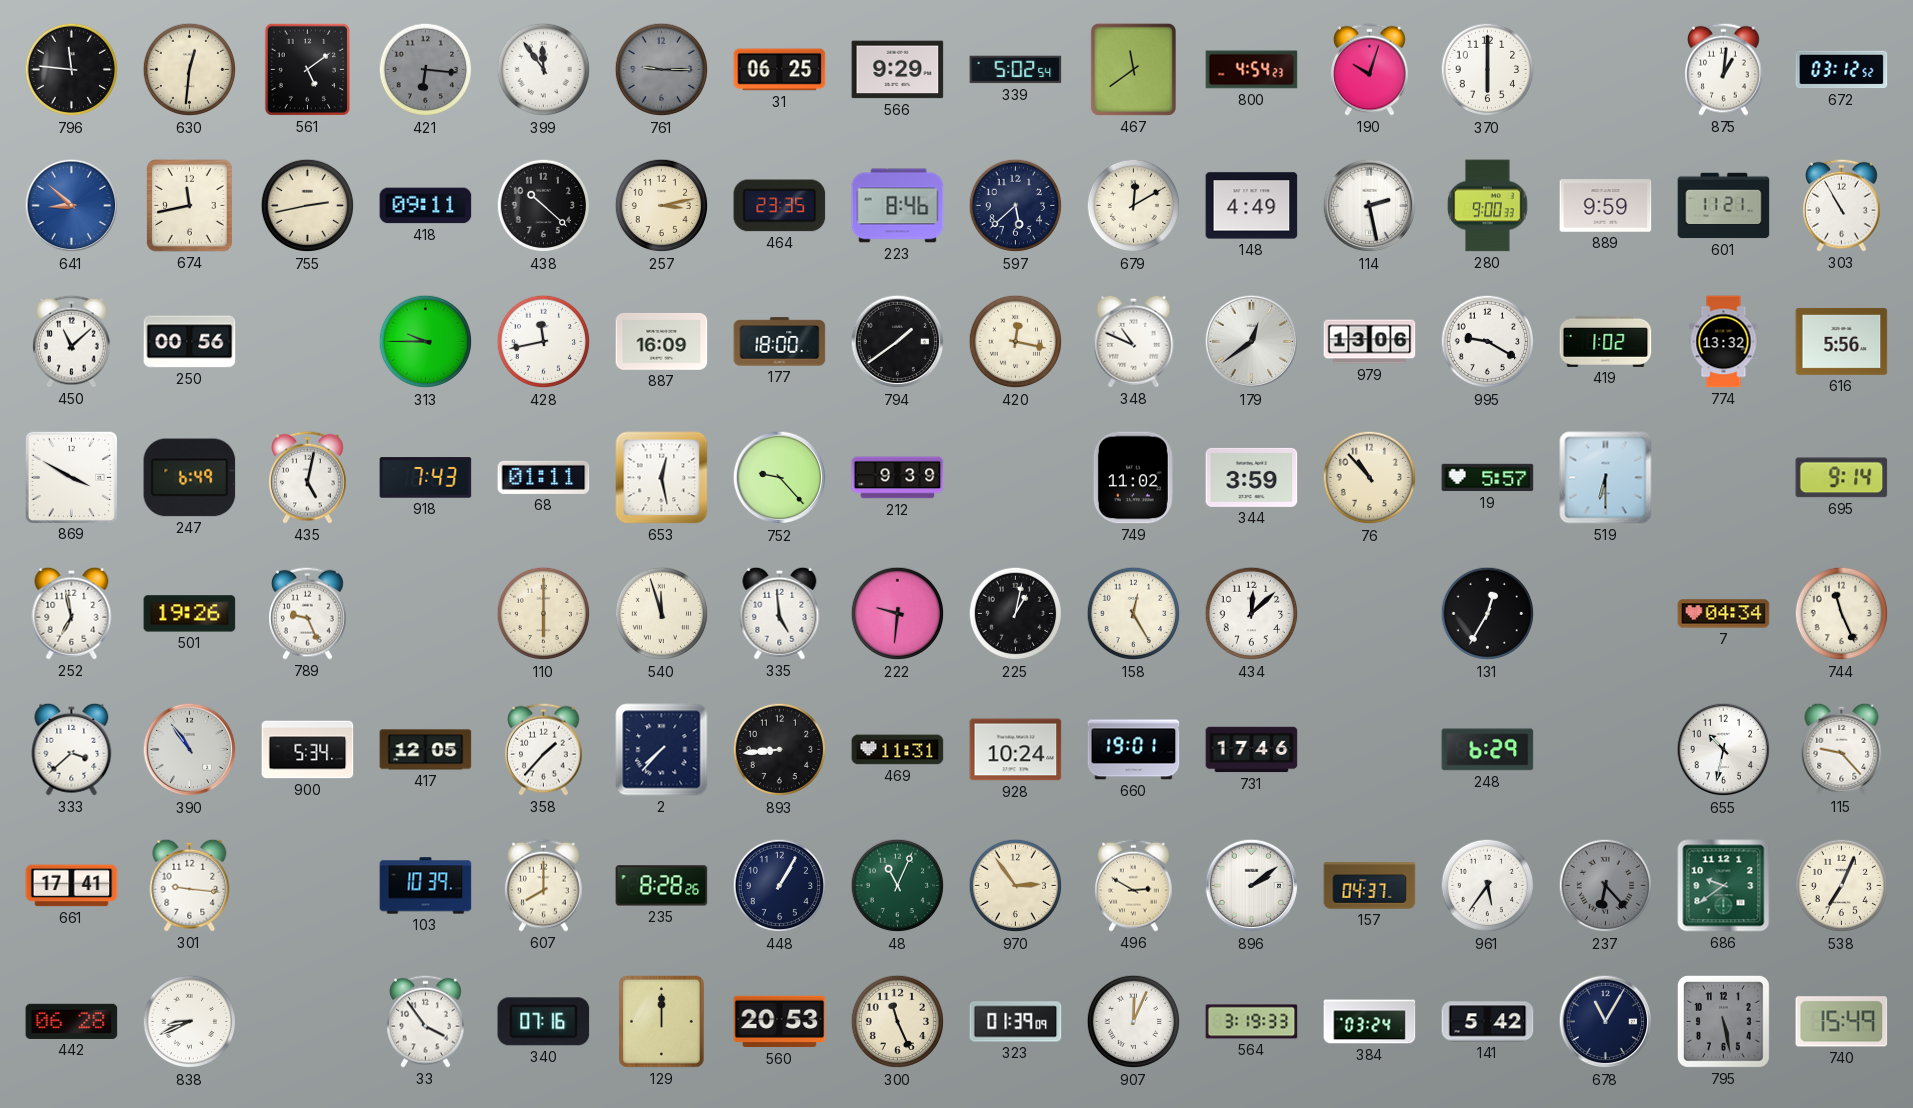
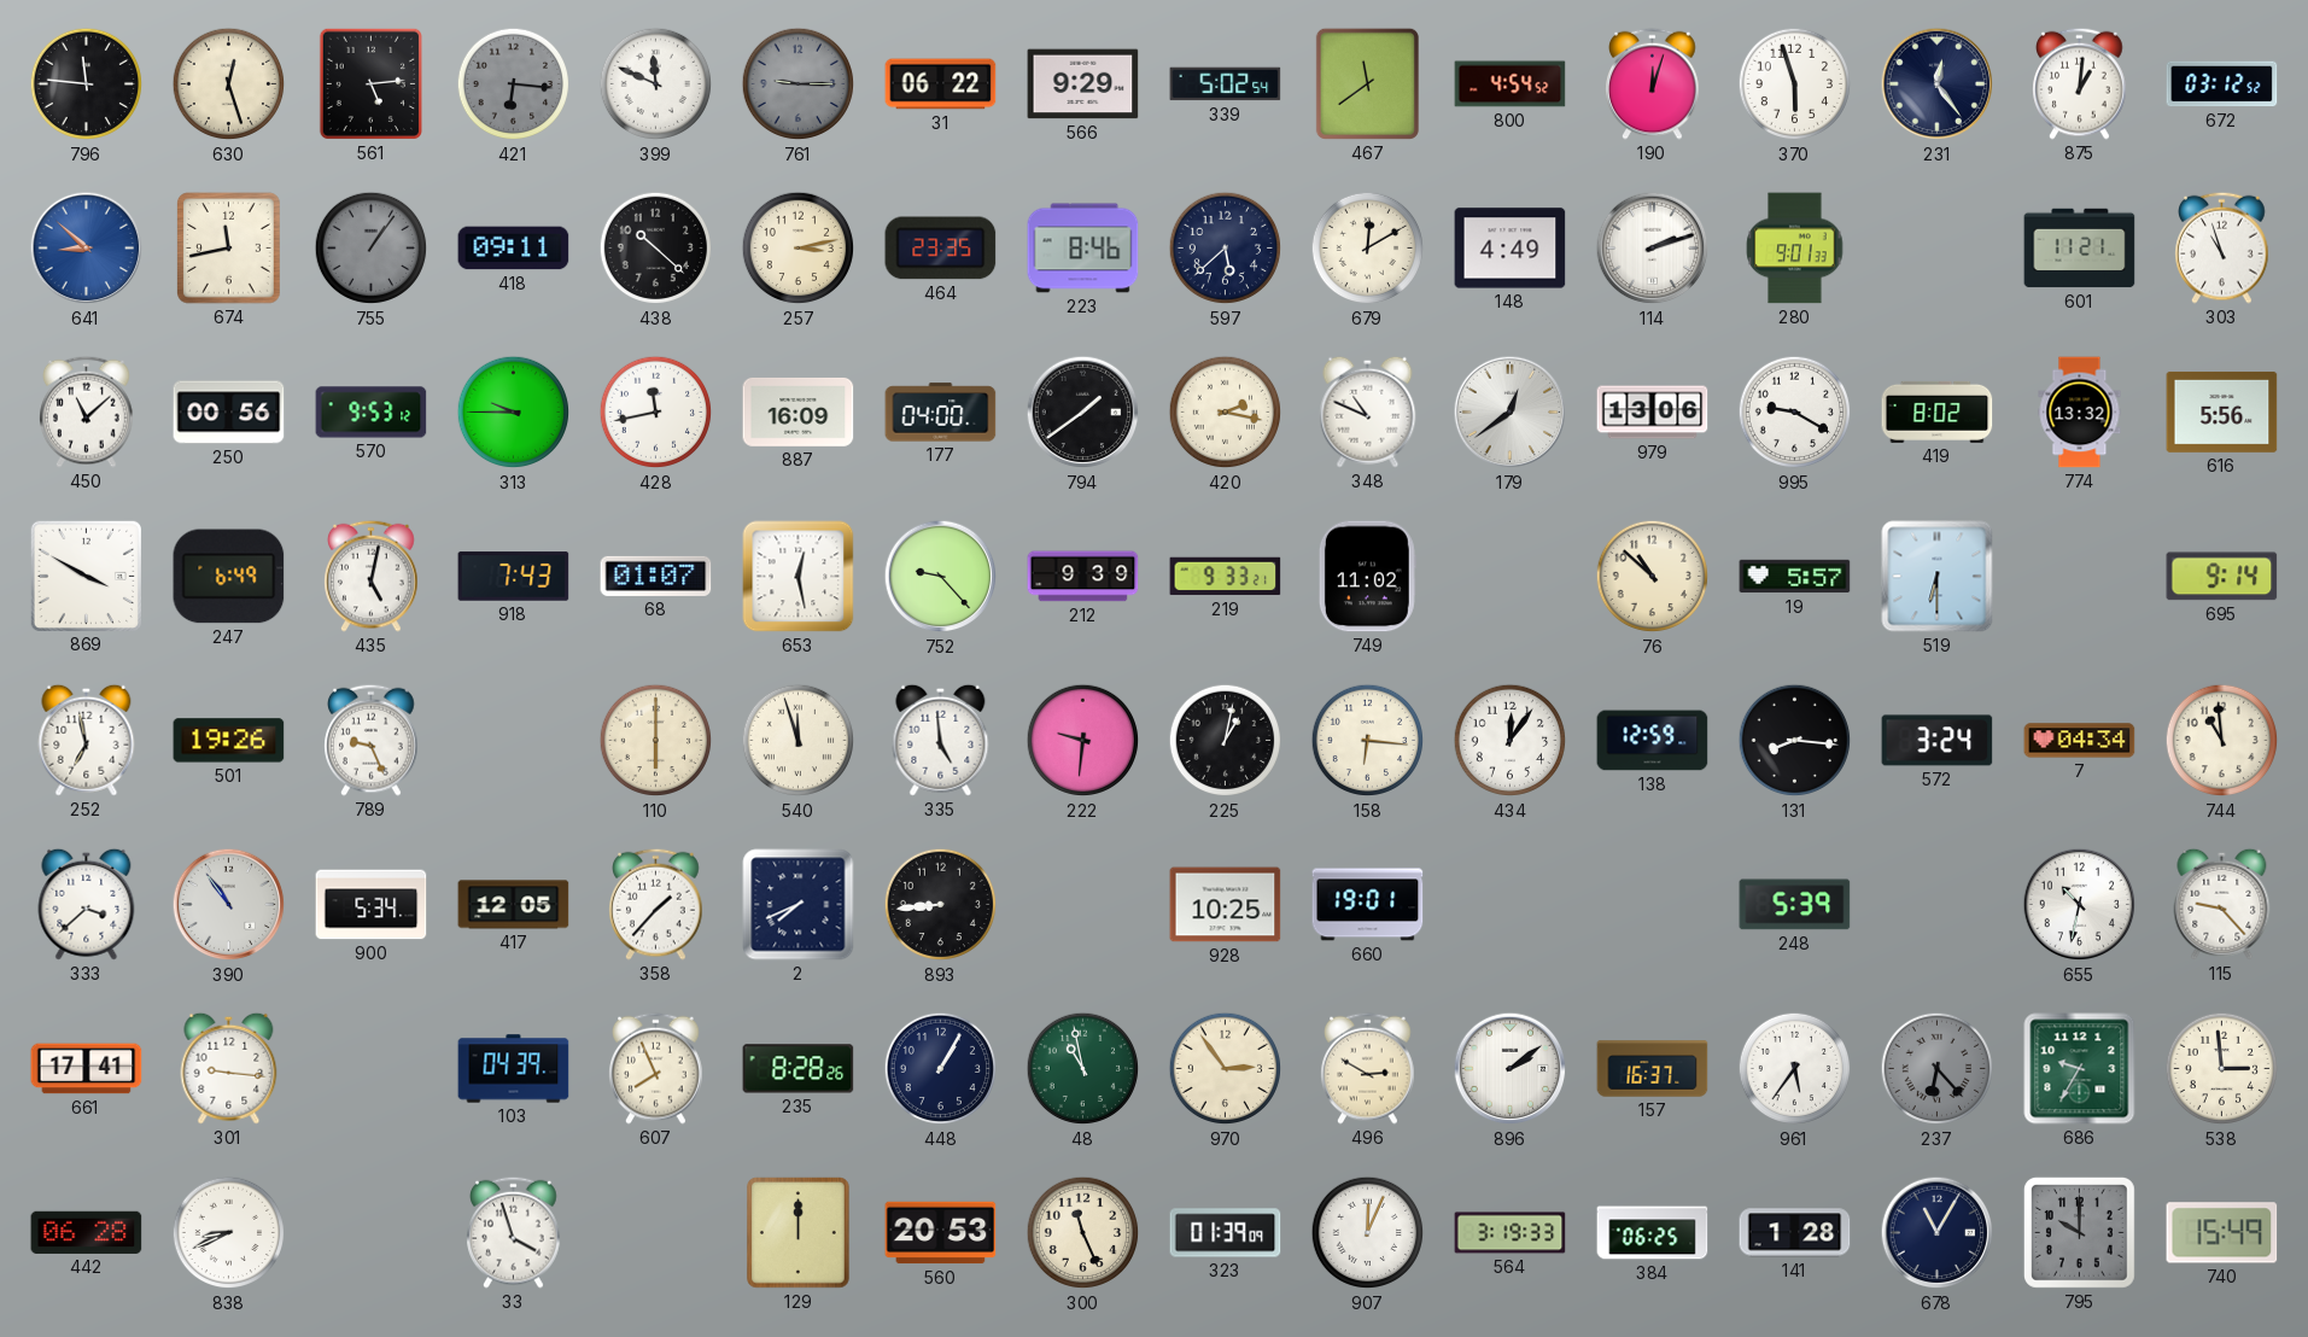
630: 12:31 -> 12:27
561: 5:09 -> 5:14
399: 11:54 -> 11:49
31: 06:25 -> 06:22
800: 4:54:23 -> 4:54:52
190: 10:03 -> 12:03
370: 6:00 -> 5:57
231: none -> 12:24
755: 2:43 -> 1:06
755 dial: cream -> grey
114: 2:28 -> 2:12
280: 9:00 -> 9:01
889: 9:59 -> none
303: 10:55 -> 10:57
570: none -> 9:53
177: 18:00 -> 04:00
420: 12:17 -> 2:17
419: 1:02 -> 8:02
68: 01:11 -> 01:07
219: none -> 9:33
344: 3:59 -> none
76: 10:53 -> 10:52
158: 12:25 -> 6:16
434: 12:08 -> 12:06
138: none -> 12:59
131: 12:35 -> 8:16
572: none -> 3:24
744: 11:26 -> 10:59
2: 7:37 -> 7:41
469: 11:31 -> none
928: 10:24 -> 10:25
731: 17:46 -> none
248: 6:29 -> 5:39
103: 10:39 -> 04:39
607: 8:00 -> 7:56
48: 11:04 -> 10:58
157: 04:37 -> 16:37
686: 9:39 -> 9:35
538: 7:04 -> 2:59
33: 3:54 -> 3:57
340: 07:16 -> none
384: 03:24 -> 06:25
141: 5:42 -> 1:28
795: 5:28 -> 10:00
